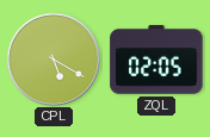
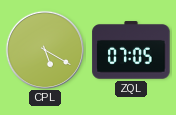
ZQL: 02:05 -> 07:05
